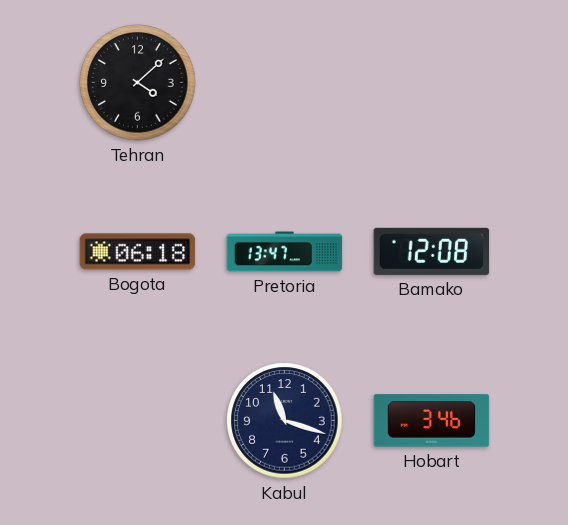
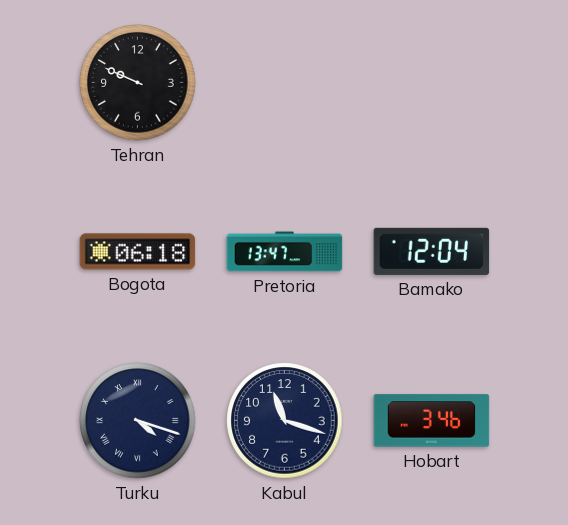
Tehran: 4:08 -> 9:49
Bamako: 12:08 -> 12:04
Turku: none -> 4:18
